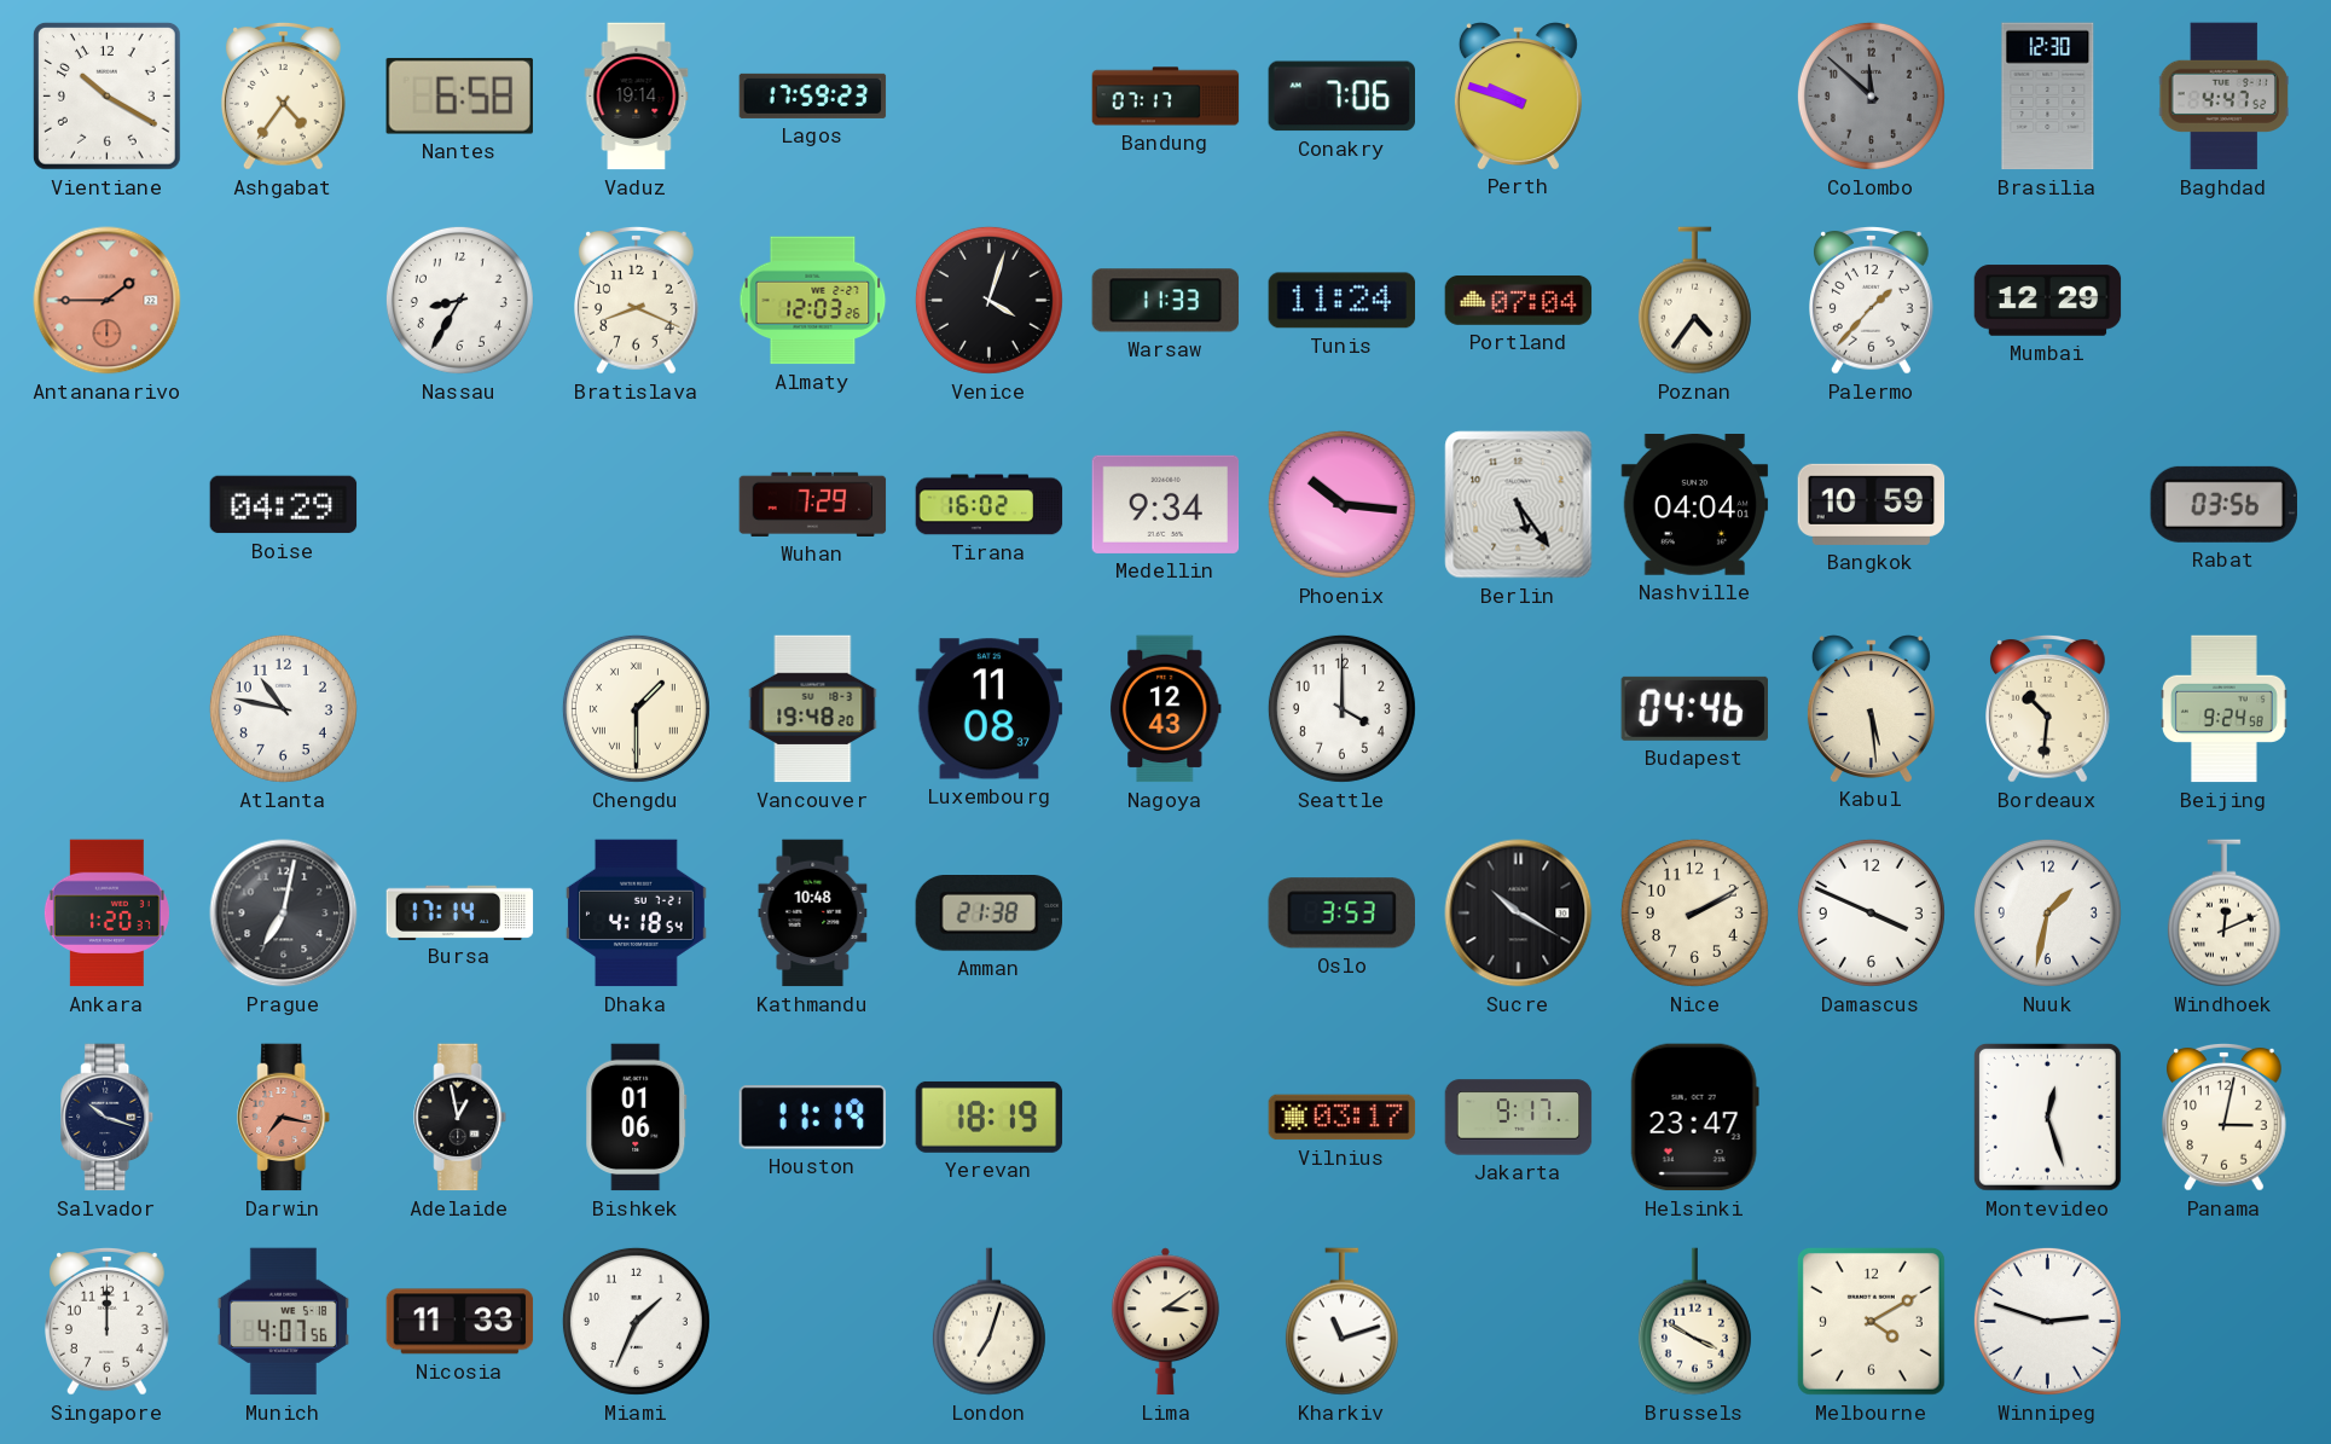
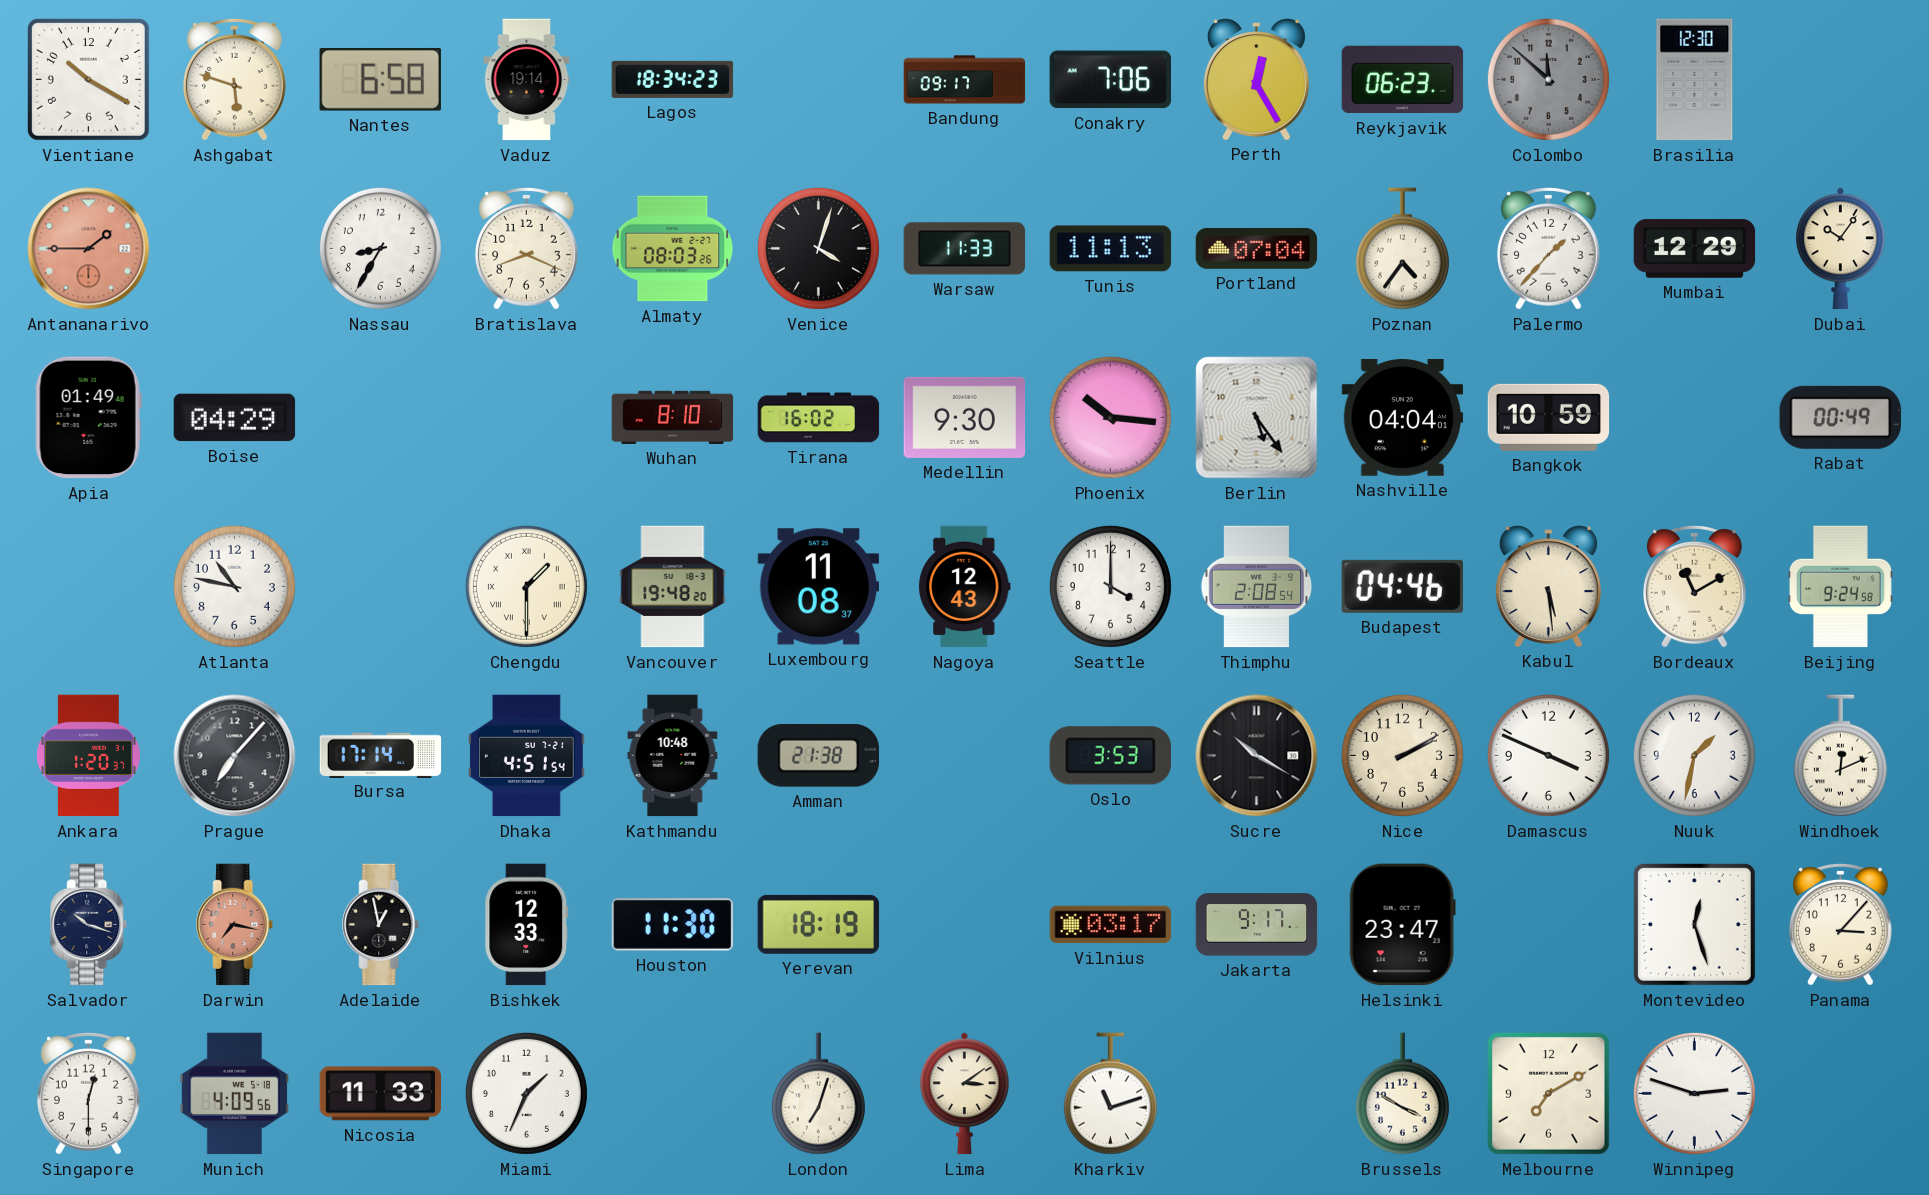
Ashgabat: 4:36 -> 5:48
Lagos: 17:59 -> 18:34
Bandung: 07:17 -> 09:17
Perth: 9:48 -> 12:25
Reykjavik: none -> 06:23
Baghdad: 4:47 -> none
Almaty: 12:03 -> 08:03
Tunis: 11:24 -> 11:13
Dubai: none -> 10:06
Apia: none -> 01:49
Wuhan: 7:29 -> 8:10
Medellin: 9:34 -> 9:30
Rabat: 03:56 -> 00:49
Thimphu: none -> 2:08
Bordeaux: 10:31 -> 11:10
Prague: 7:02 -> 7:07
Dhaka: 4:18 -> 4:51
Bishkek: 01:06 -> 12:33
Houston: 11:19 -> 11:30
Panama: 3:02 -> 3:07
Singapore: 12:00 -> 12:30
Munich: 4:07 -> 4:09
Melbourne: 4:10 -> 7:10
